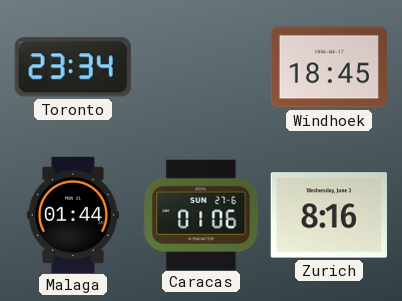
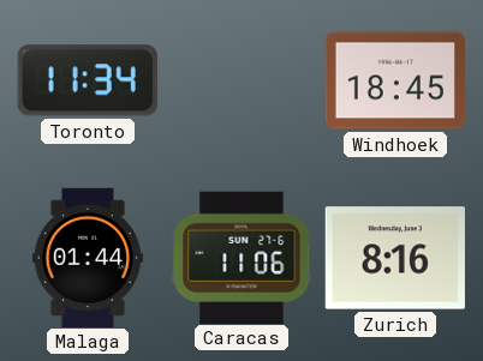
Toronto: 23:34 -> 11:34
Caracas: 01:06 -> 11:06
